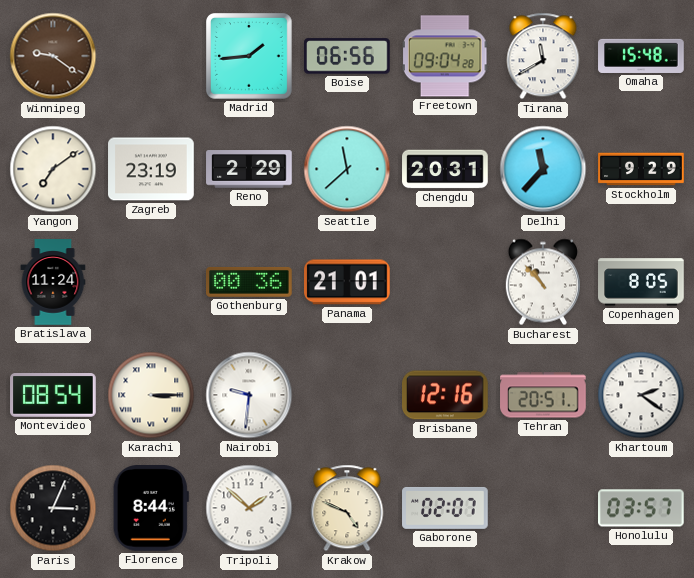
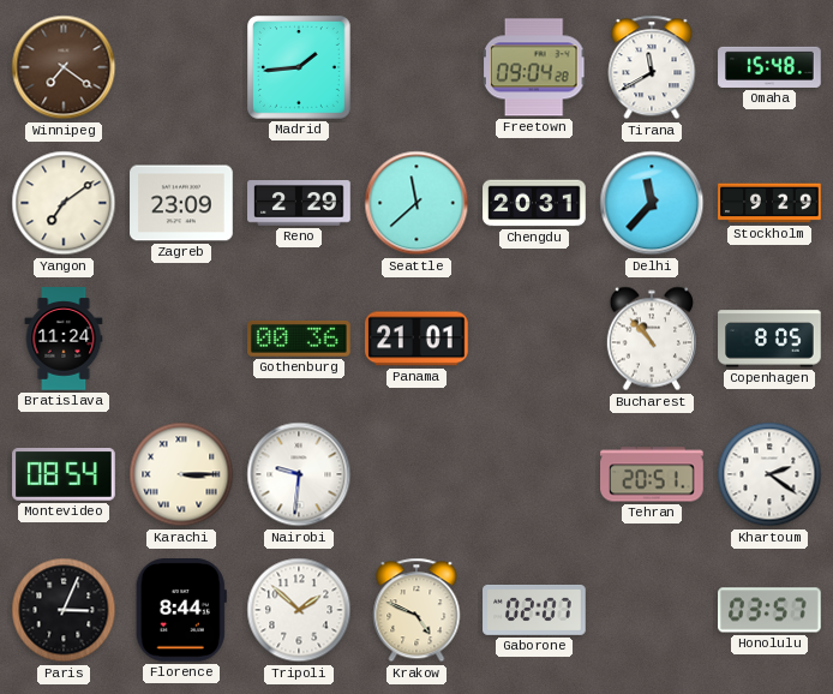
Winnipeg: 9:21 -> 7:21
Boise: 06:56 -> none
Zagreb: 23:19 -> 23:09
Brisbane: 12:16 -> none
